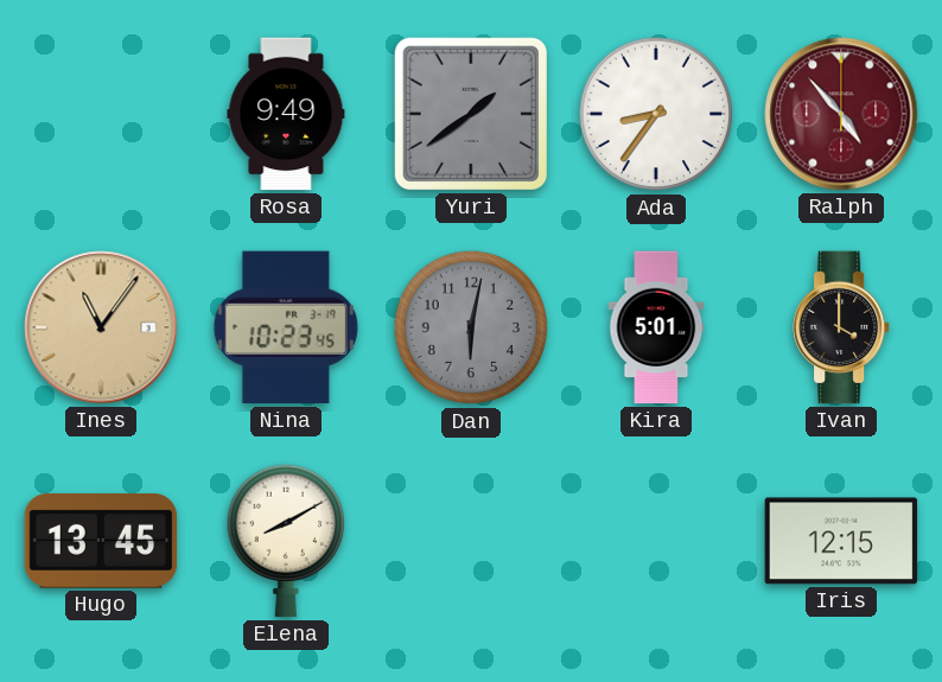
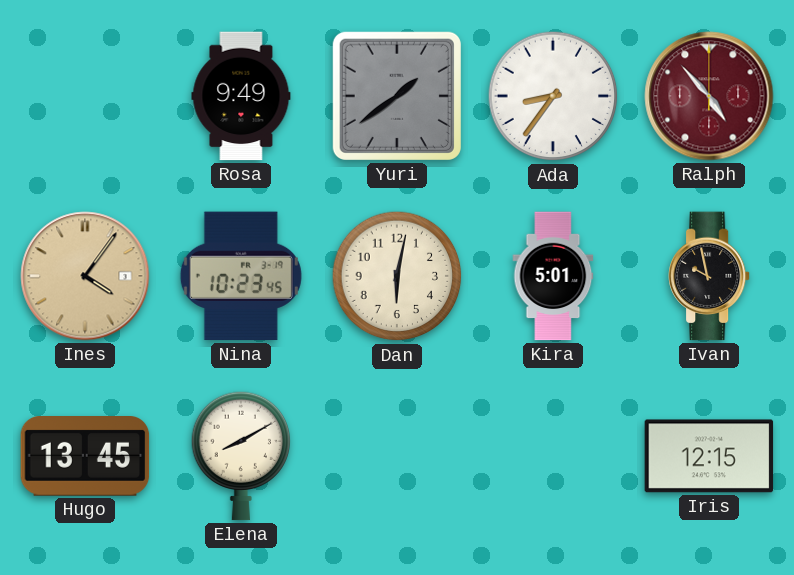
Ines: 11:06 -> 4:06
Dan dial: grey -> cream
Ivan: 4:00 -> 9:58
